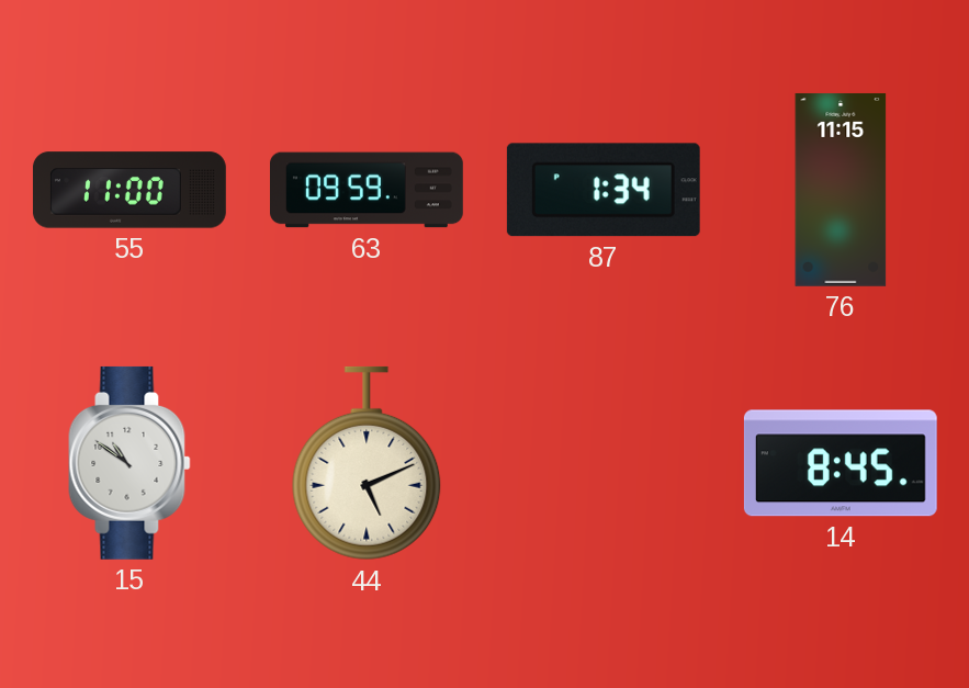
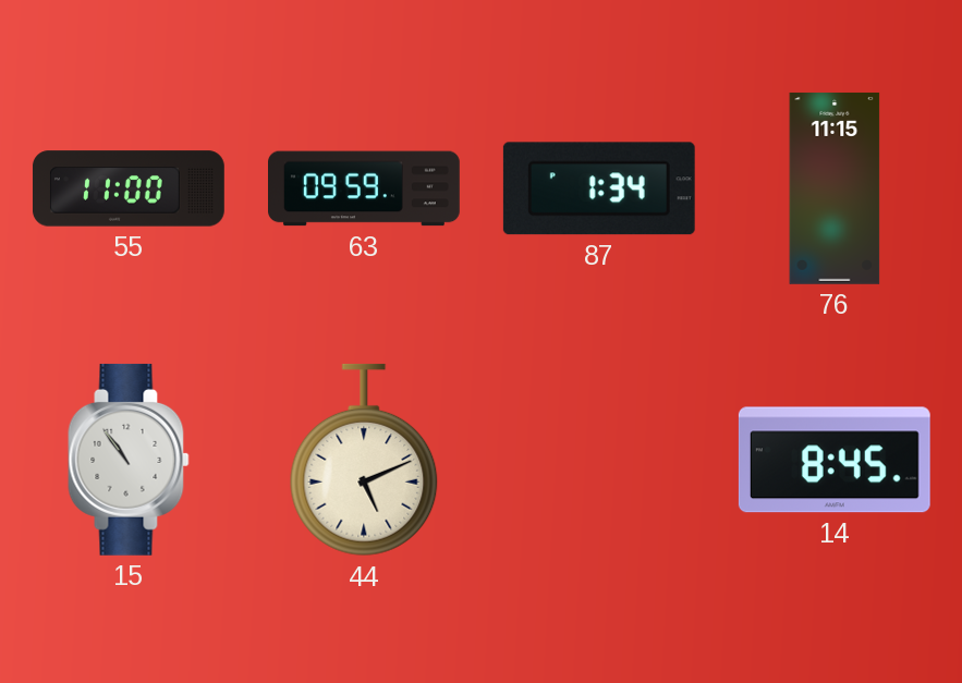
15: 10:51 -> 10:54
